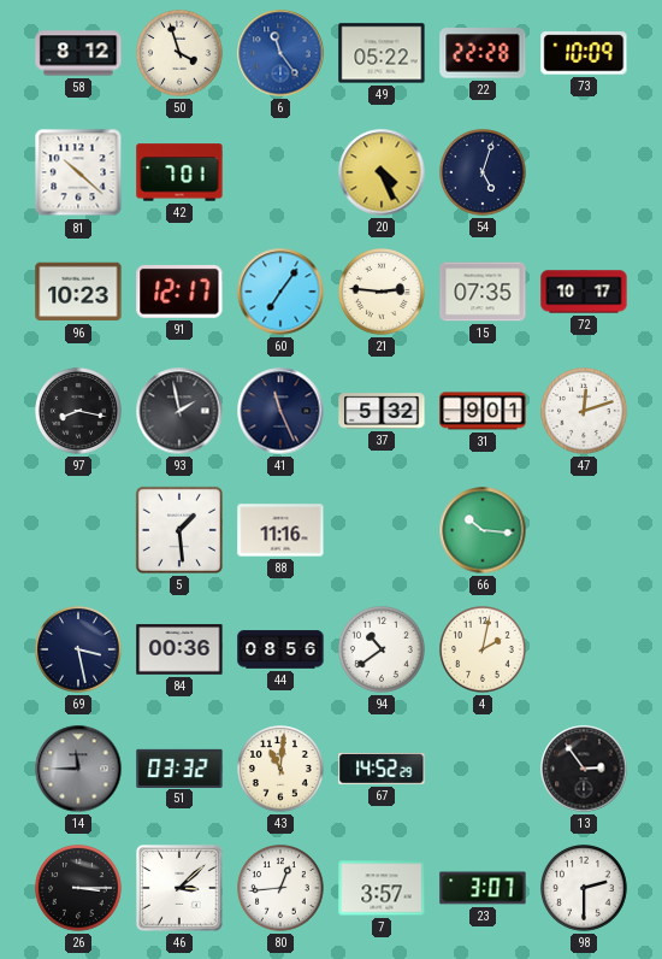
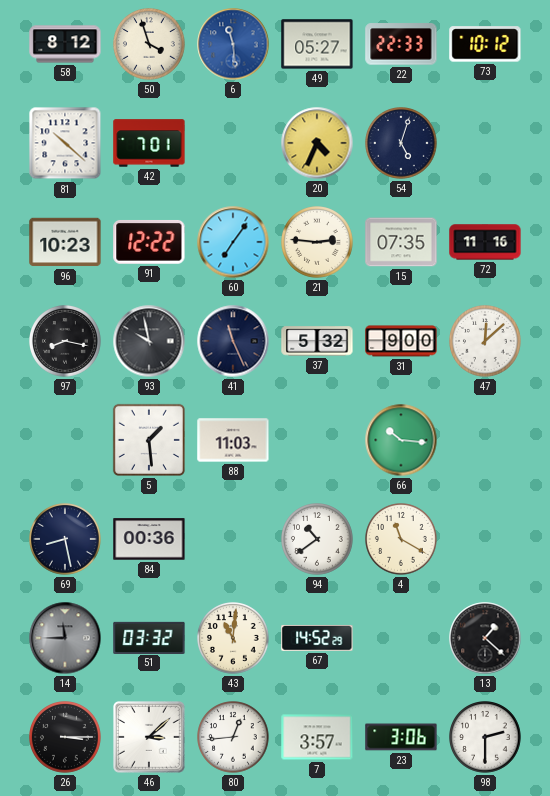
6: 11:24 -> 11:29
49: 05:22 -> 05:27
22: 22:28 -> 22:33
73: 10:09 -> 10:12
20: 4:26 -> 4:34
91: 12:17 -> 12:22
72: 10:17 -> 11:16
93: 1:58 -> 9:58
31: 9:01 -> 9:00
47: 12:12 -> 12:08
88: 11:16 -> 11:03
69: 3:28 -> 8:28
44: 08:56 -> none
4: 2:02 -> 11:20
13: 2:54 -> 1:22
23: 3:07 -> 3:06
